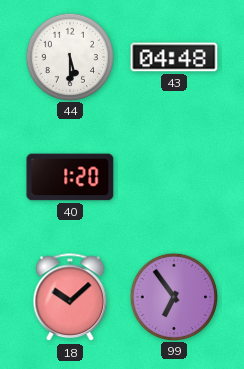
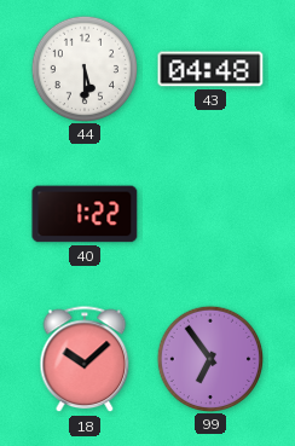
40: 1:20 -> 1:22
